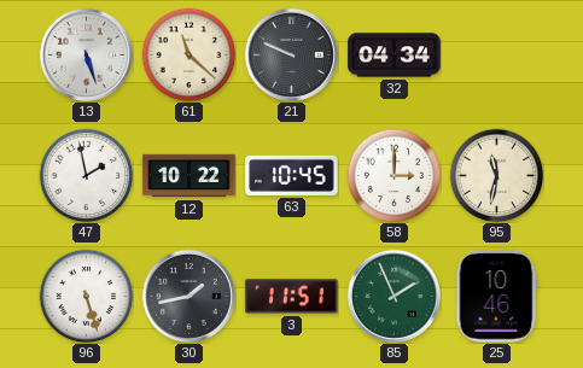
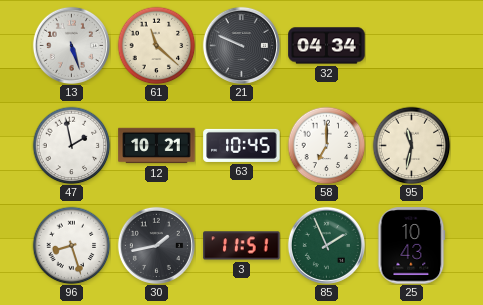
12: 10:22 -> 10:21
58: 3:00 -> 7:00
96: 5:27 -> 8:27
25: 10:46 -> 10:43
